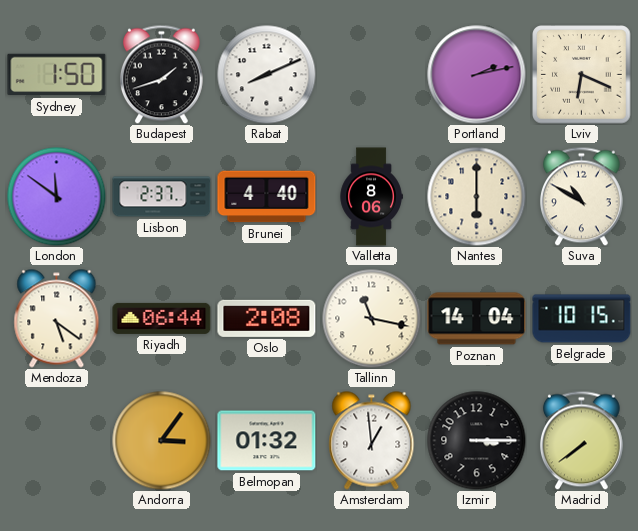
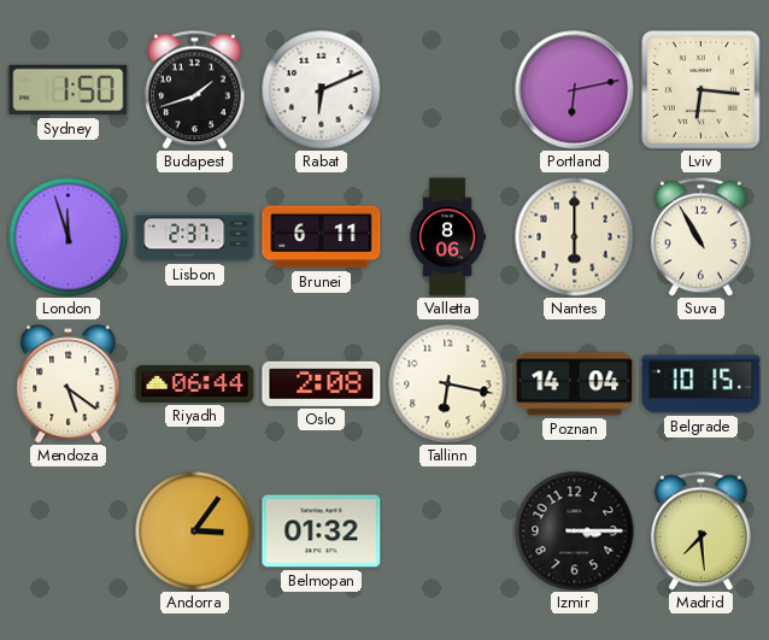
Rabat: 8:11 -> 6:11
Portland: 2:13 -> 6:13
Lviv: 6:19 -> 6:16
London: 11:51 -> 11:57
Brunei: 4:40 -> 6:11
Suva: 10:50 -> 10:55
Tallinn: 11:17 -> 6:17
Amsterdam: 12:59 -> none
Madrid: 7:39 -> 7:29
